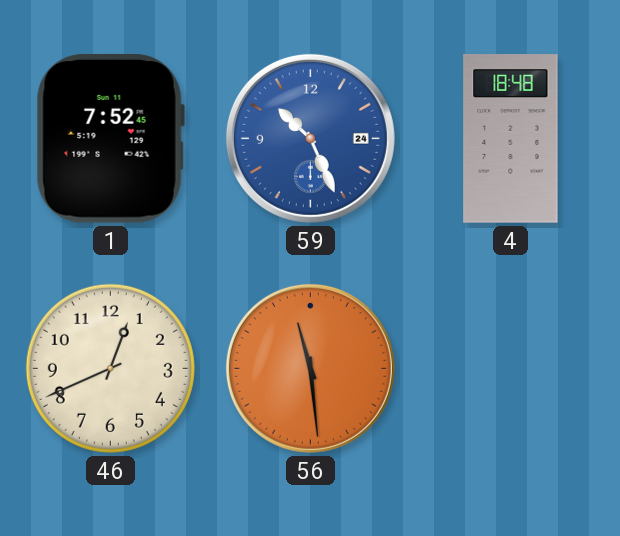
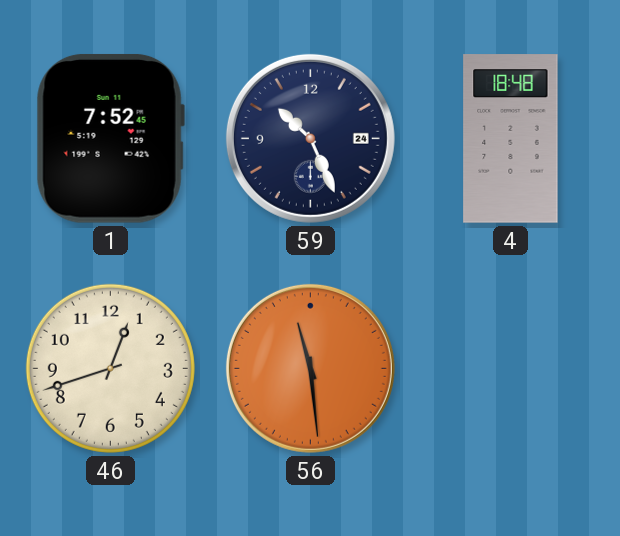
59 dial: blue -> navy
46: 12:41 -> 12:42
